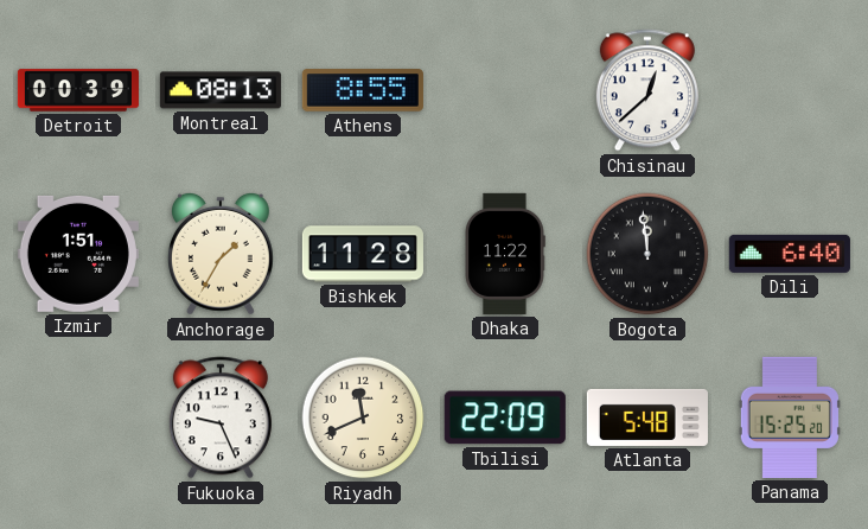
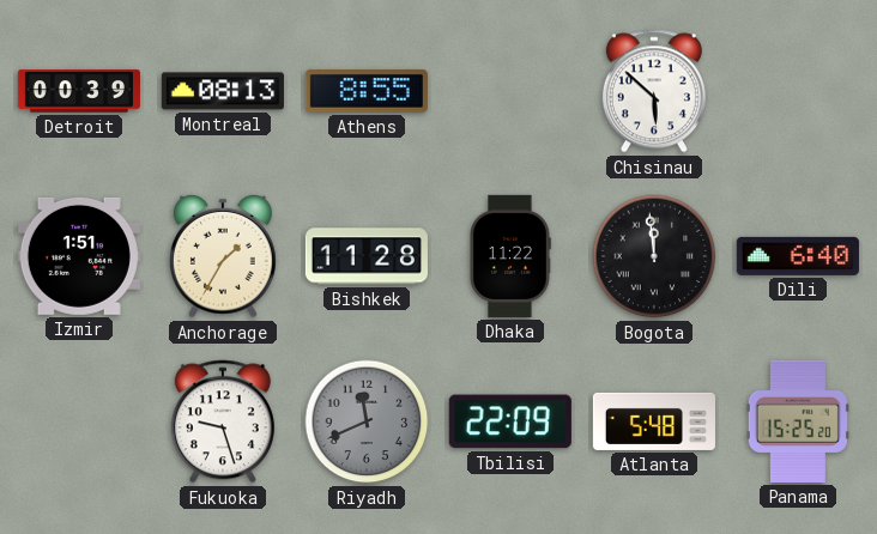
Chisinau: 12:38 -> 5:52
Fukuoka: 9:26 -> 9:27
Riyadh dial: cream -> grey
